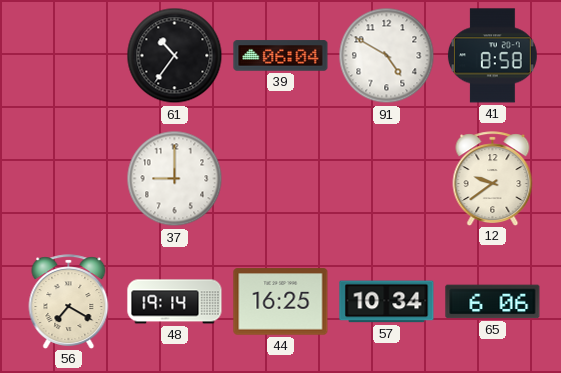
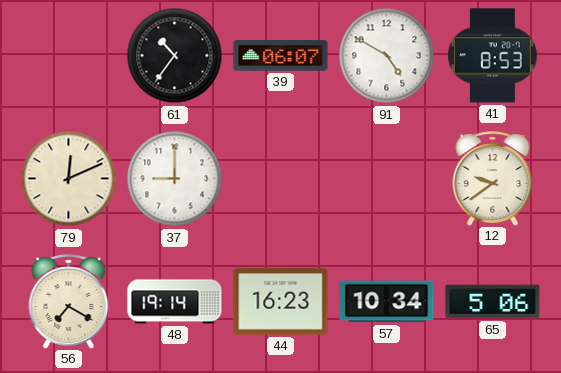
39: 06:04 -> 06:07
41: 8:58 -> 8:53
79: none -> 12:11
44: 16:25 -> 16:23
65: 6:06 -> 5:06
